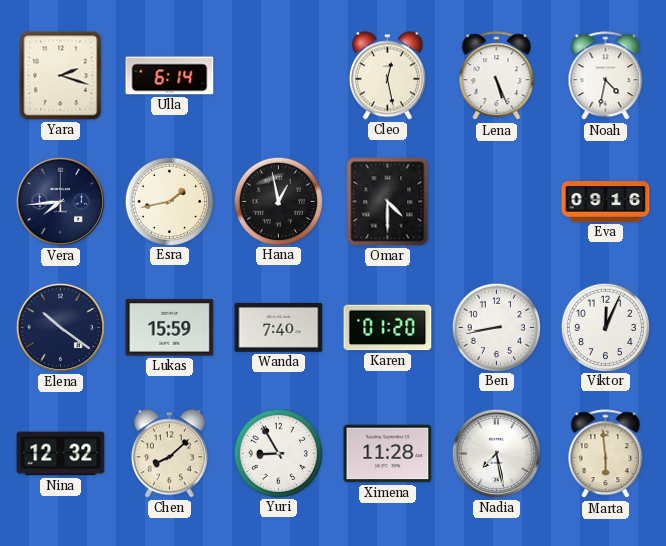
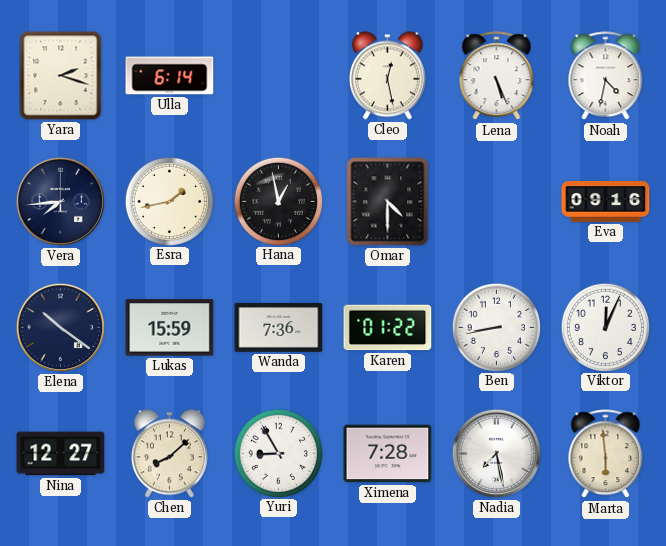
Wanda: 7:40 -> 7:36
Karen: 01:20 -> 01:22
Nina: 12:32 -> 12:27
Ximena: 11:28 -> 7:28
